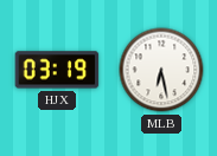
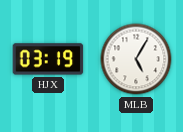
MLB: 6:28 -> 5:05
